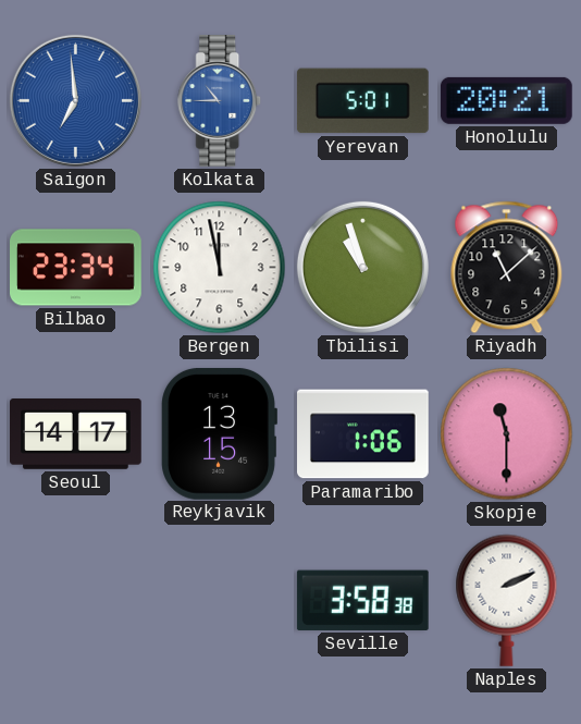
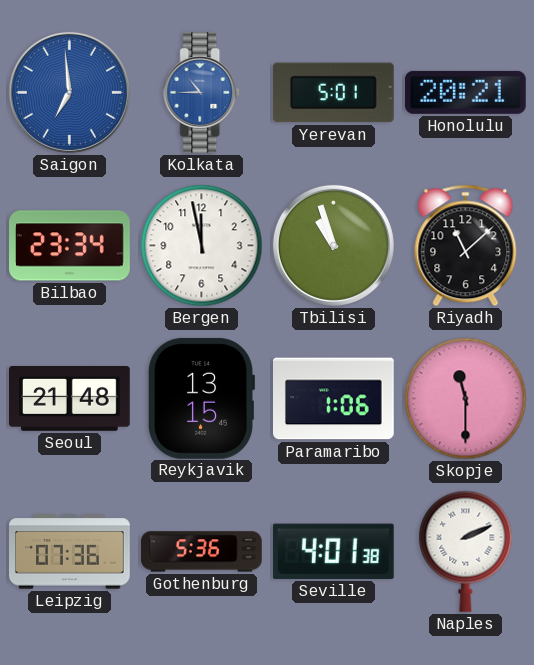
Seoul: 14:17 -> 21:48
Leipzig: none -> 07:36
Gothenburg: none -> 5:36
Seville: 3:58 -> 4:01
